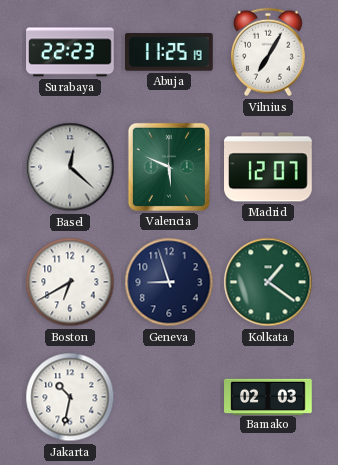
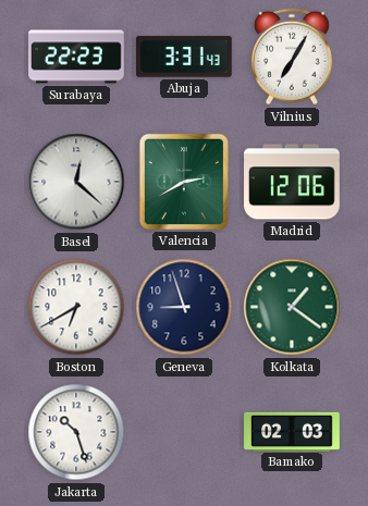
Abuja: 11:25 -> 3:31
Valencia: 5:49 -> 2:40
Madrid: 12:07 -> 12:06
Jakarta: 10:32 -> 10:27
